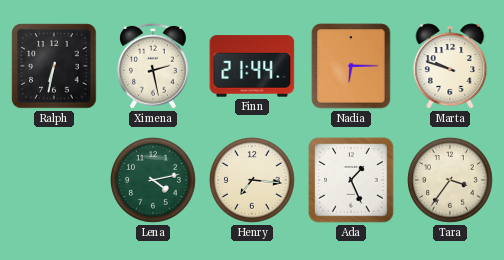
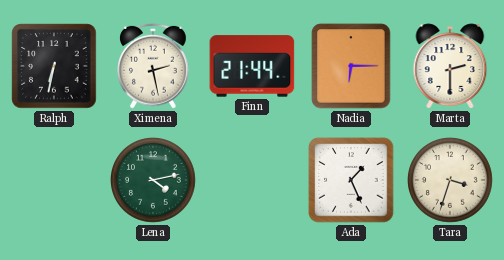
Marta: 9:48 -> 2:30
Henry: 7:16 -> none
Tara: 3:36 -> 3:33
